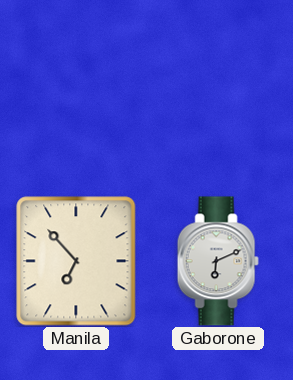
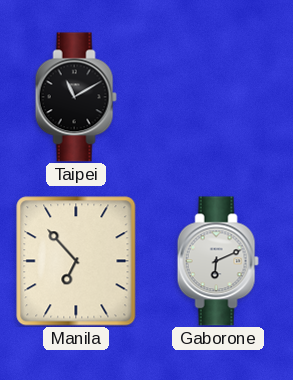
Taipei: none -> 11:10
